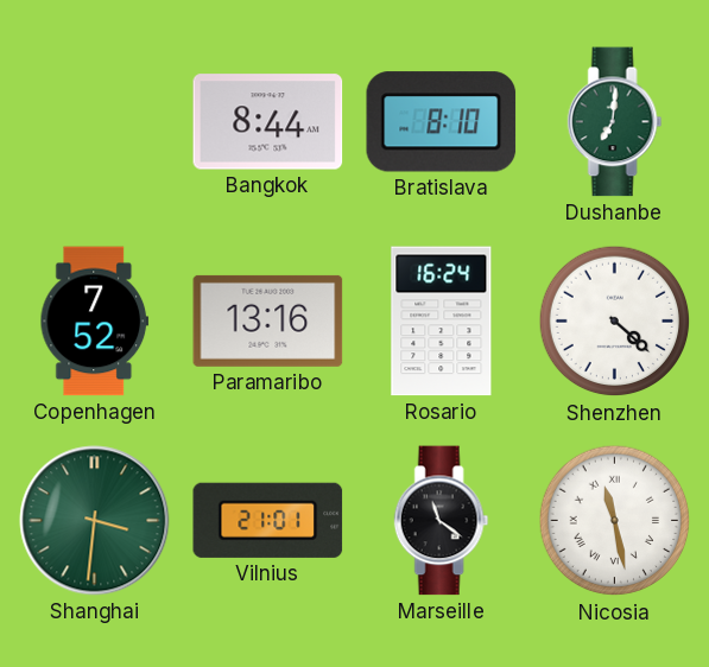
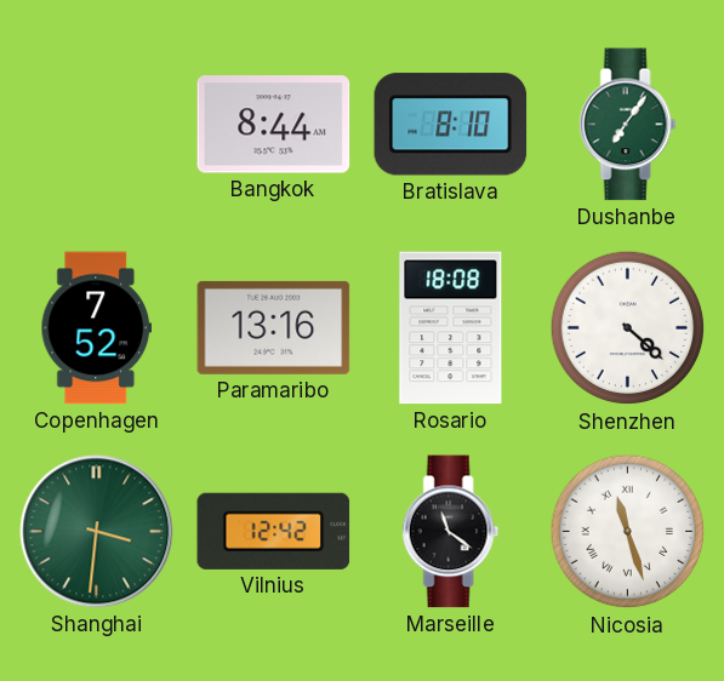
Dushanbe: 7:01 -> 7:06
Rosario: 16:24 -> 18:08
Vilnius: 21:01 -> 12:42
Nicosia: 11:28 -> 11:27
